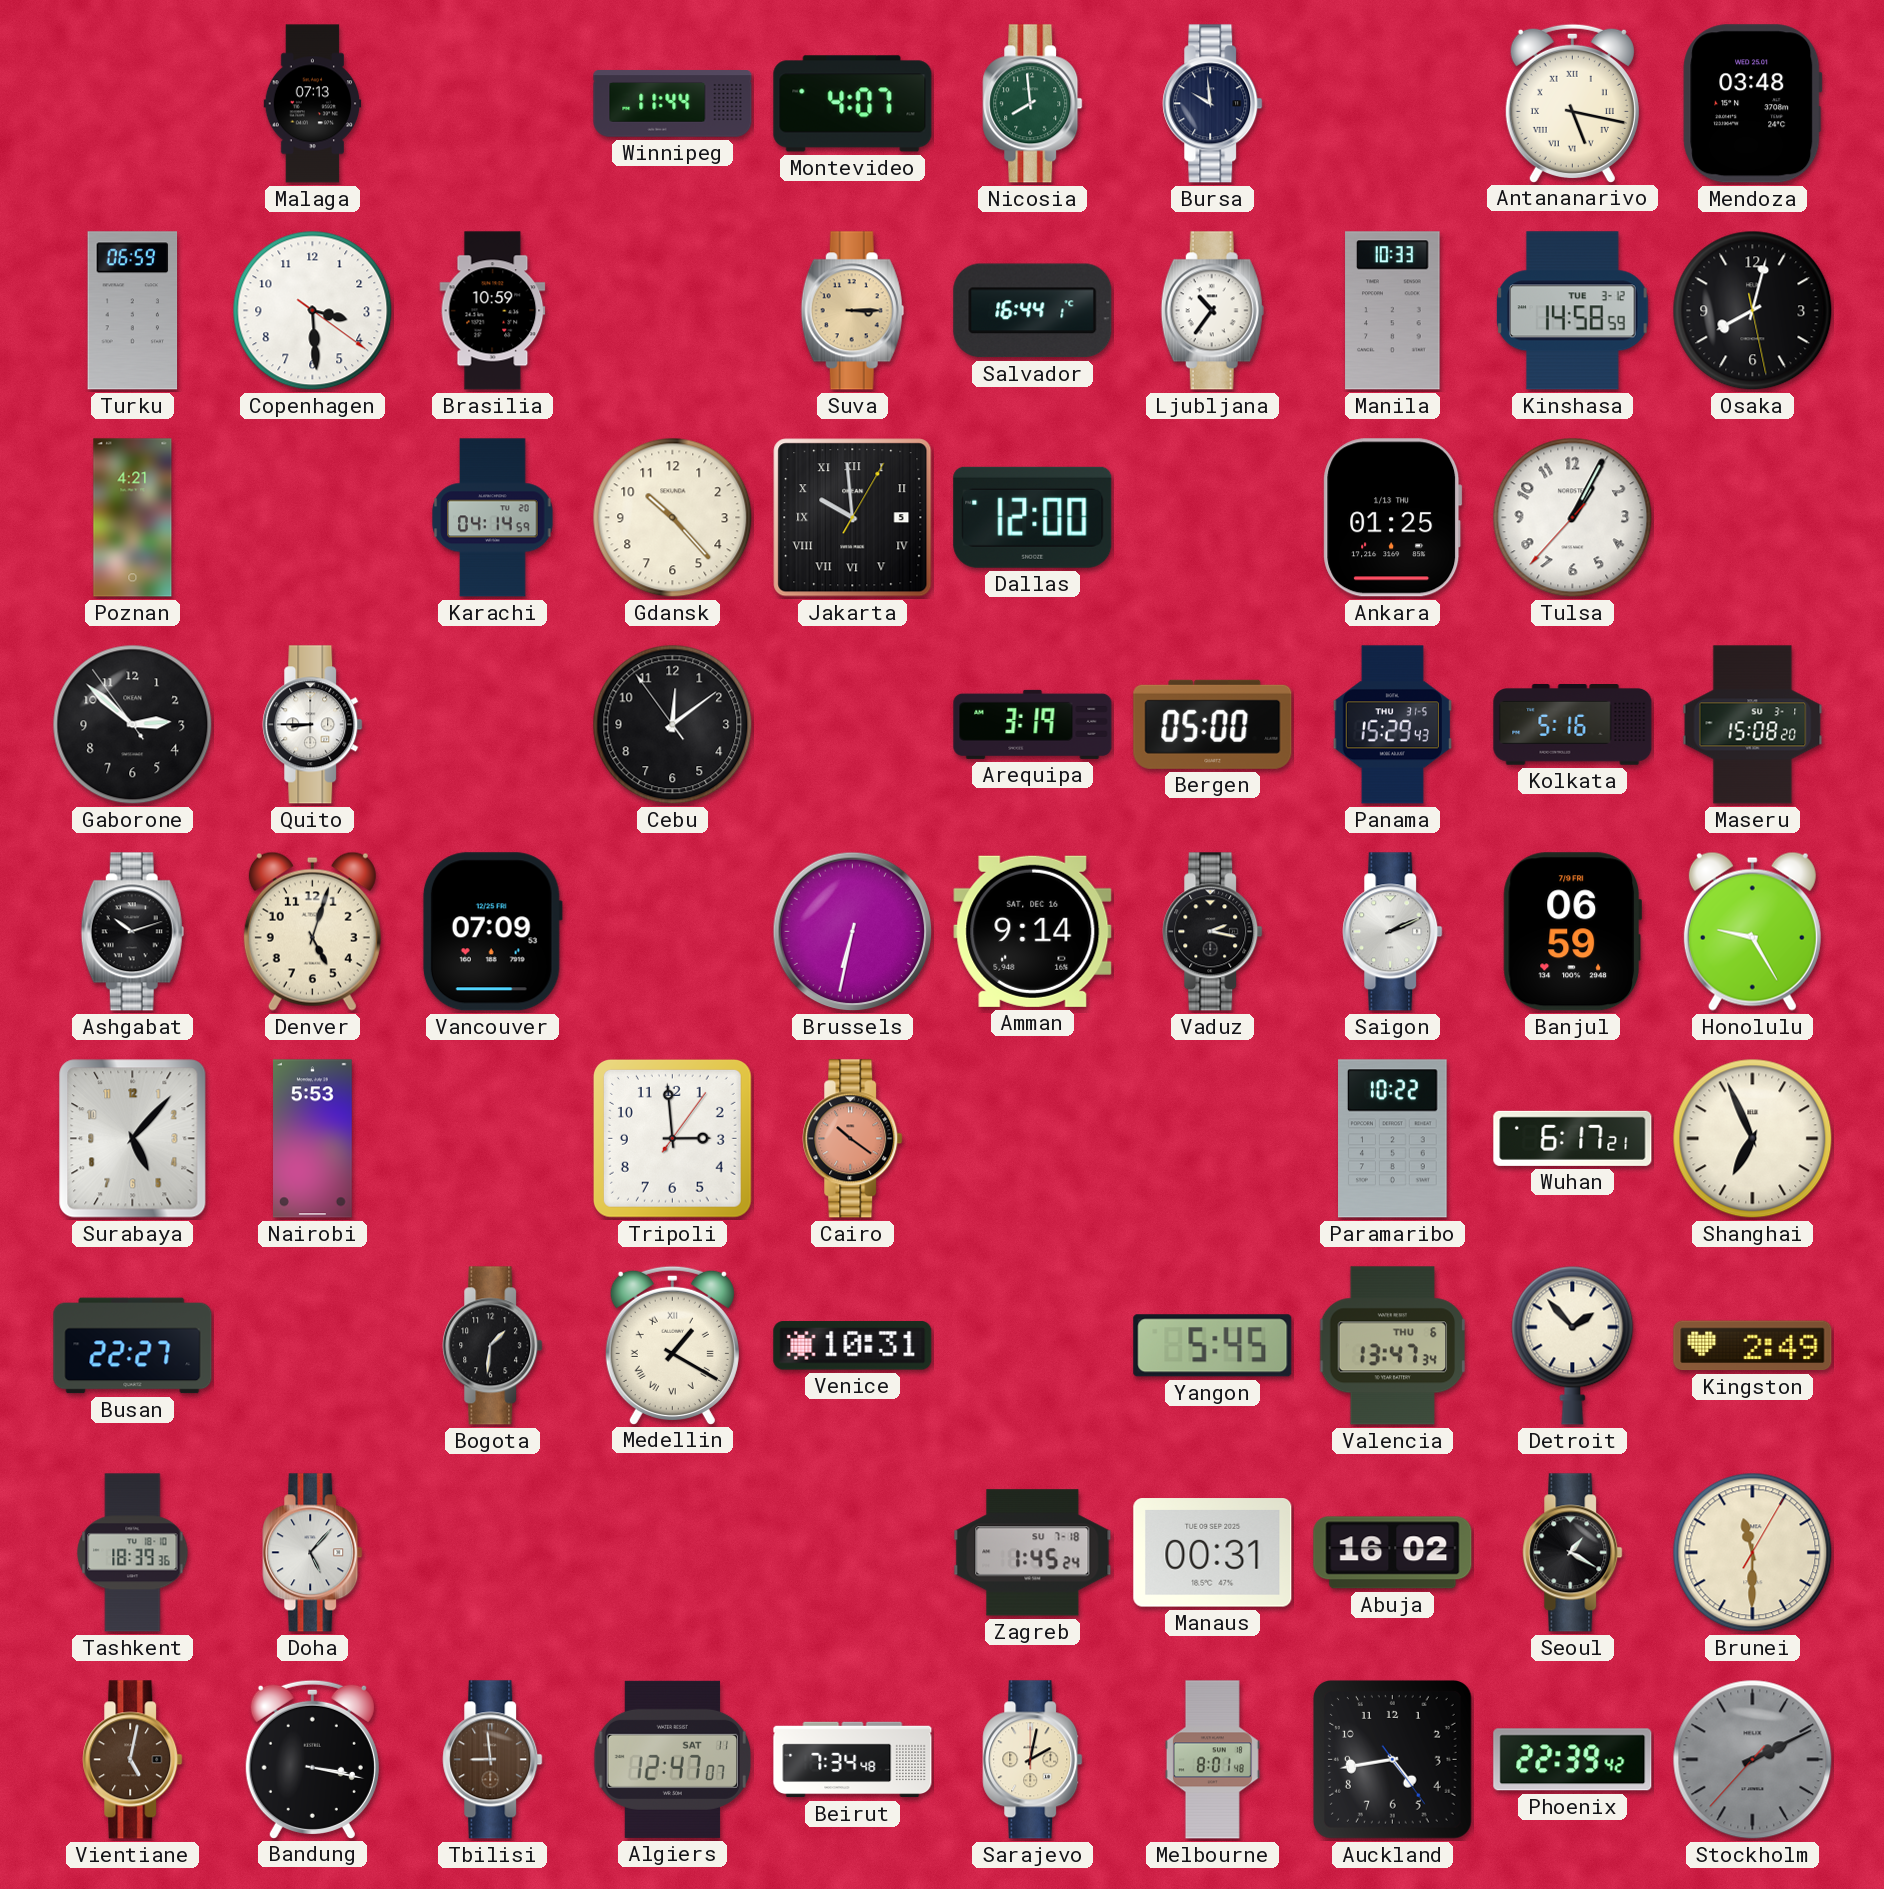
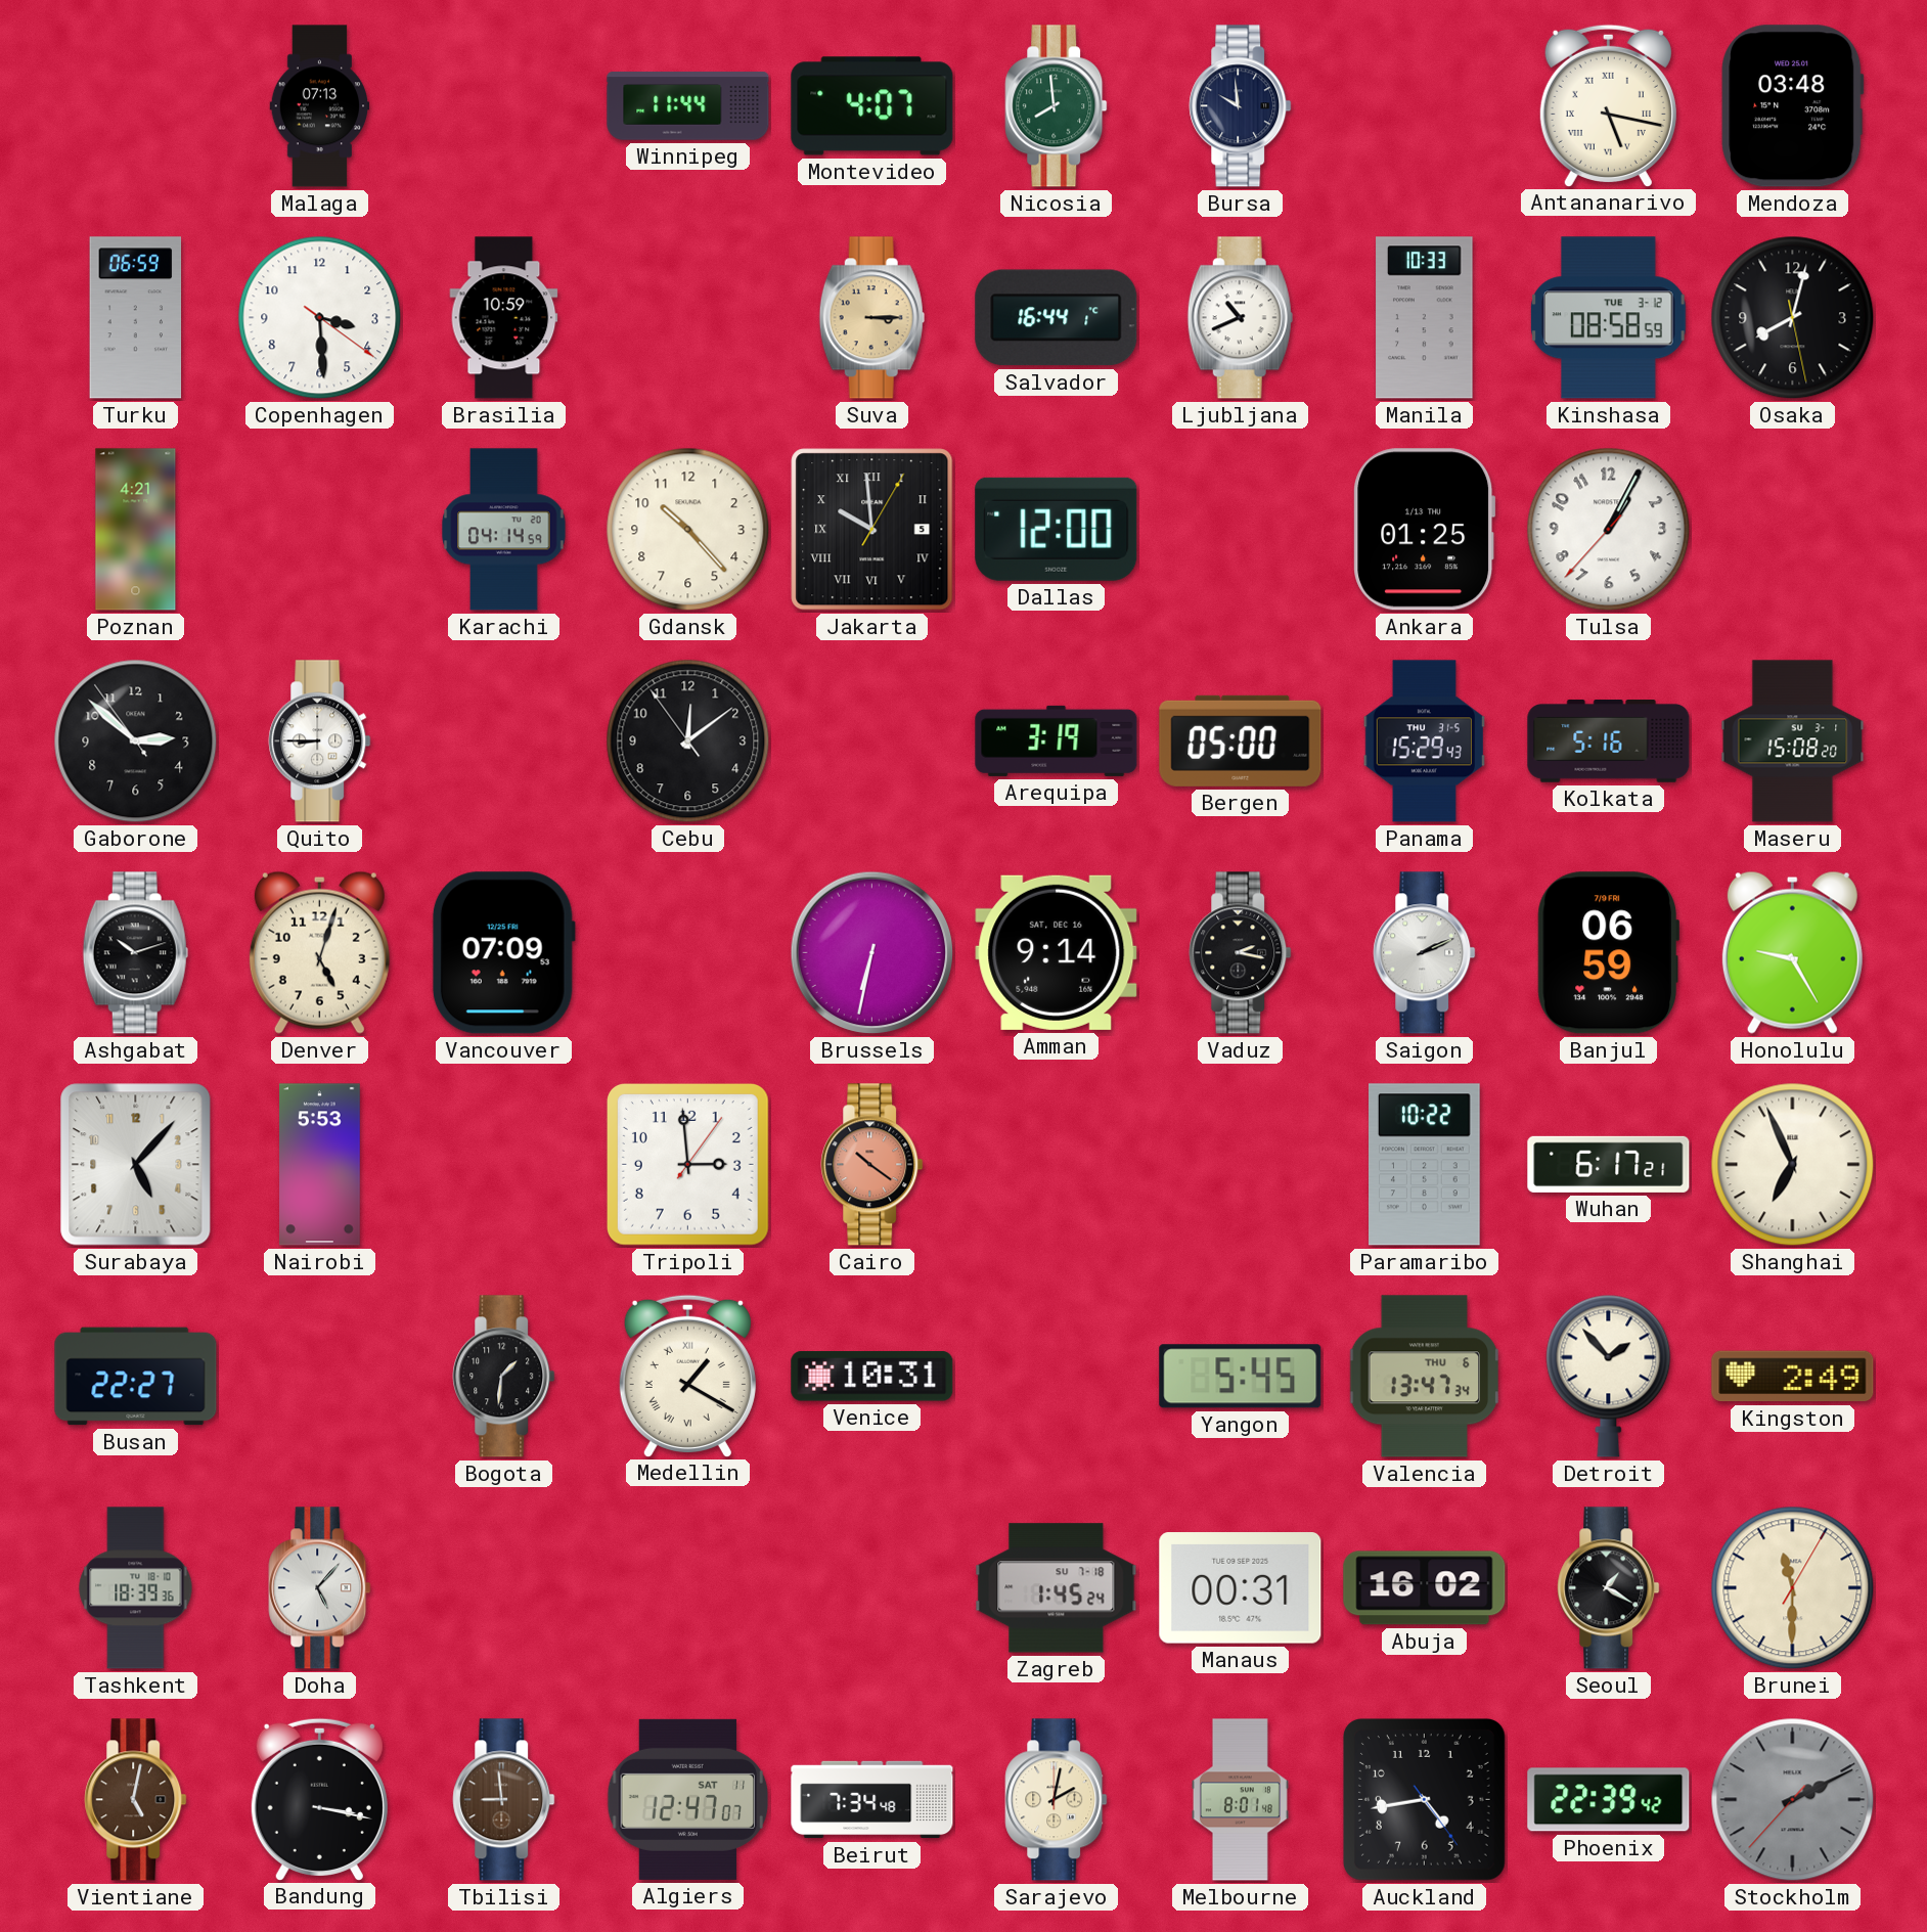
Ljubljana: 10:36 -> 10:41
Kinshasa: 14:58 -> 08:58
